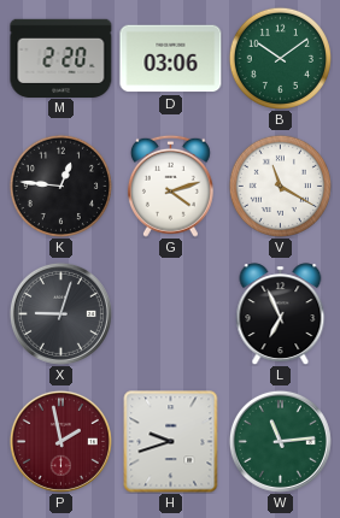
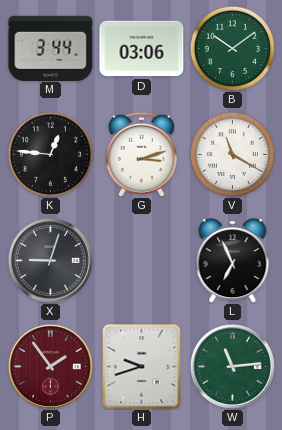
M: 2:20 -> 3:44
G: 4:12 -> 3:12
P: 1:58 -> 1:54
